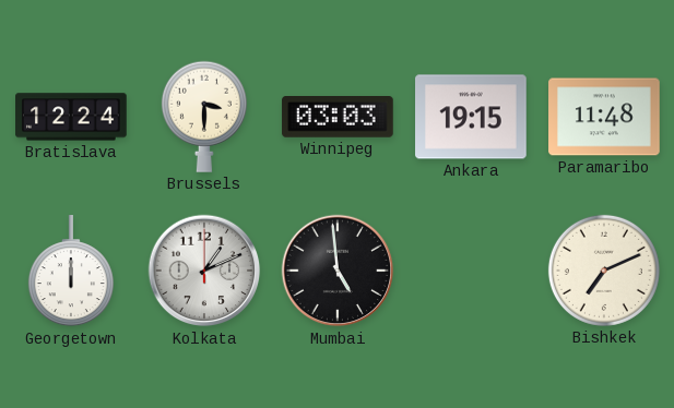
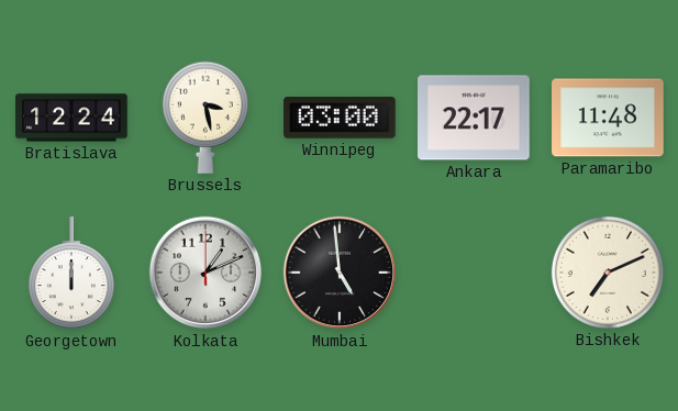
Brussels: 3:30 -> 3:28
Winnipeg: 03:03 -> 03:00
Ankara: 19:15 -> 22:17
